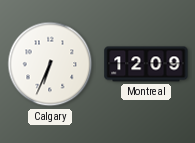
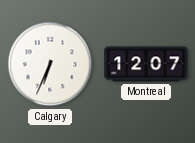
Montreal: 12:09 -> 12:07
